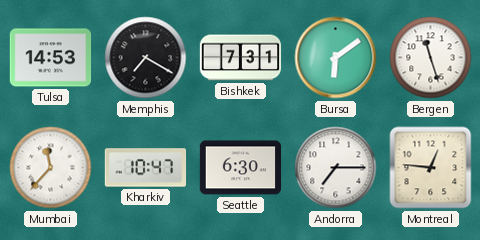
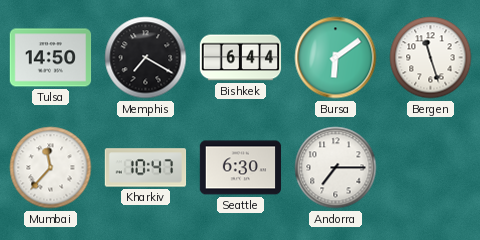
Tulsa: 14:53 -> 14:50
Bishkek: 7:31 -> 6:44
Montreal: 12:46 -> none
